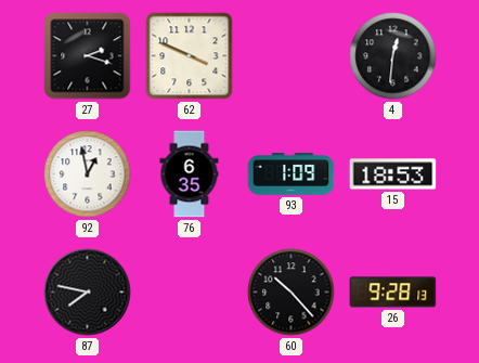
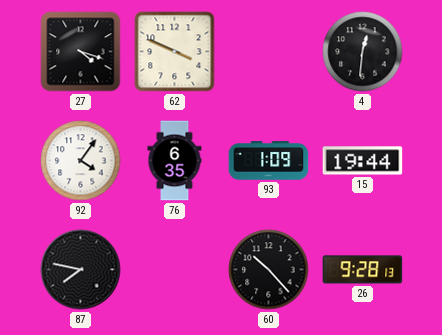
27: 2:18 -> 4:18
92: 12:58 -> 4:06
15: 18:53 -> 19:44
